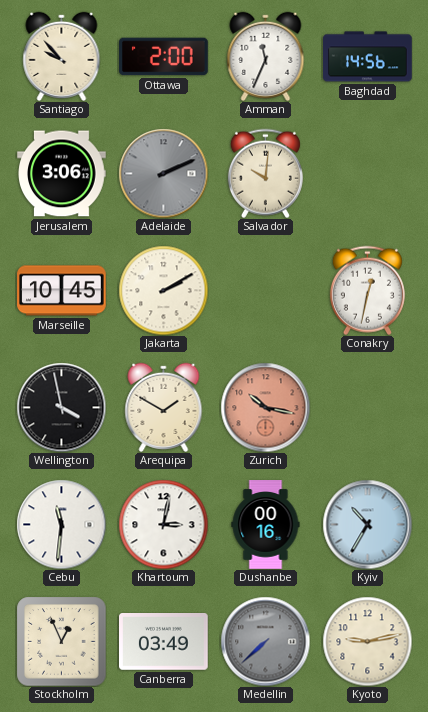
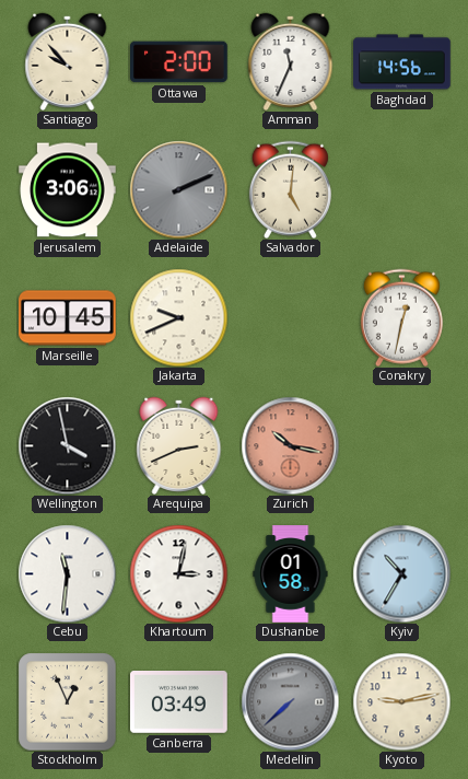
Salvador: 10:01 -> 5:01
Jakarta: 2:10 -> 9:41
Arequipa: 1:50 -> 2:41
Dushanbe: 00:16 -> 01:58
